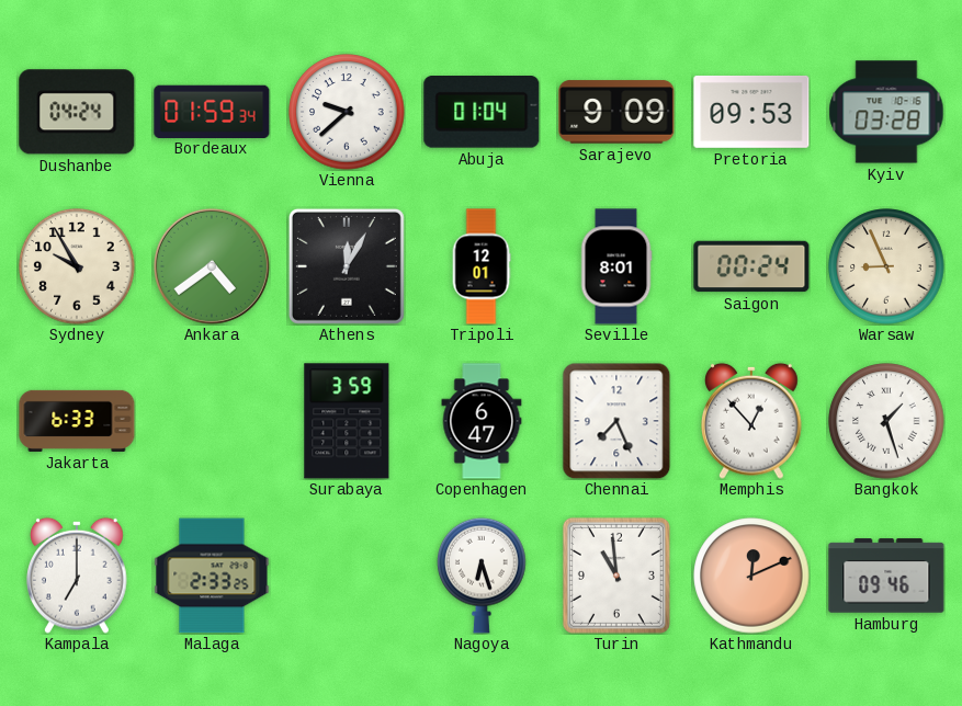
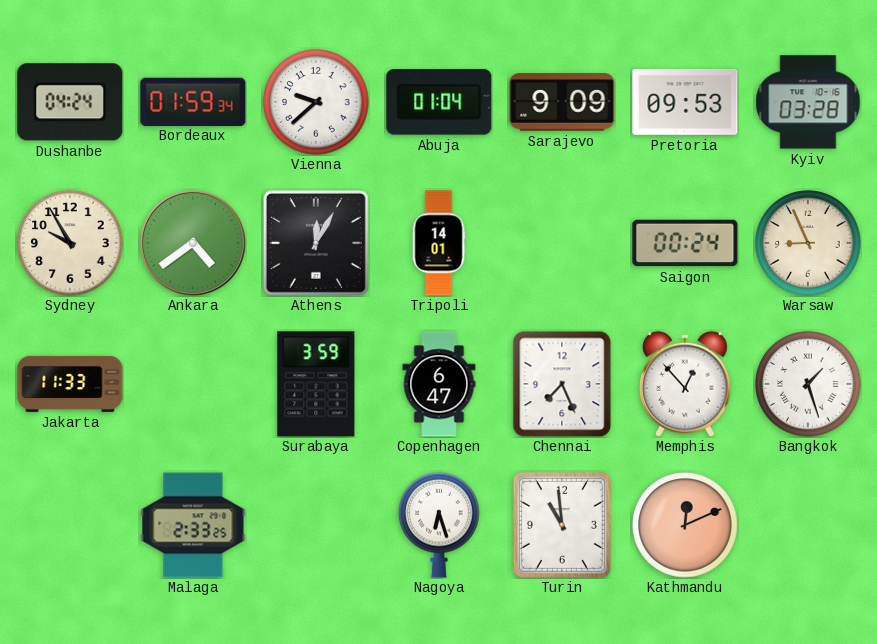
Tripoli: 12:01 -> 14:01
Seville: 8:01 -> none
Jakarta: 6:33 -> 11:33
Kampala: 7:00 -> none
Hamburg: 09:46 -> none
